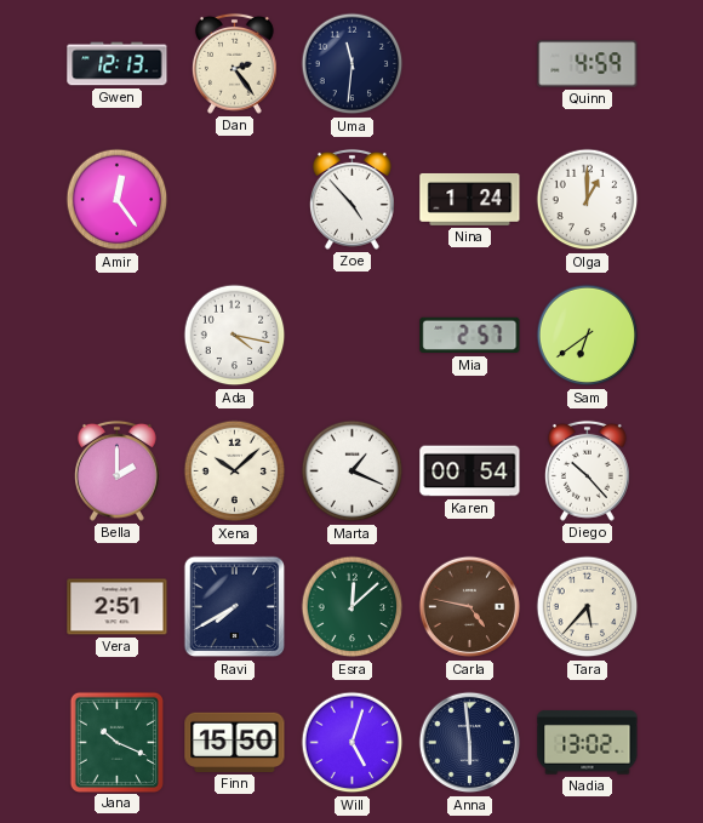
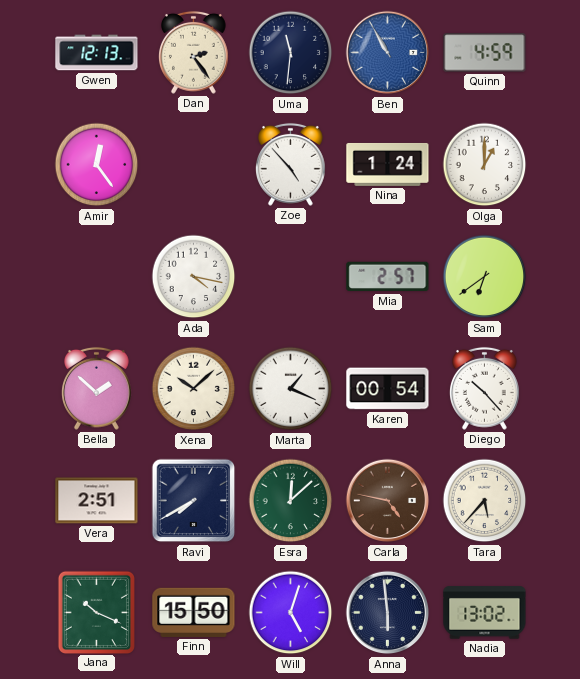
Ben: none -> 10:55
Bella: 2:00 -> 1:52
